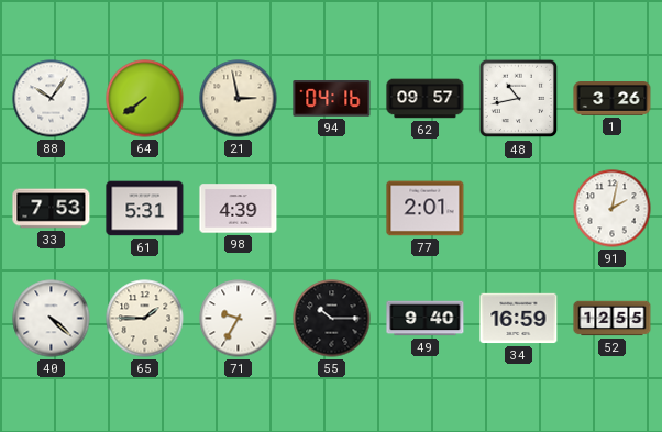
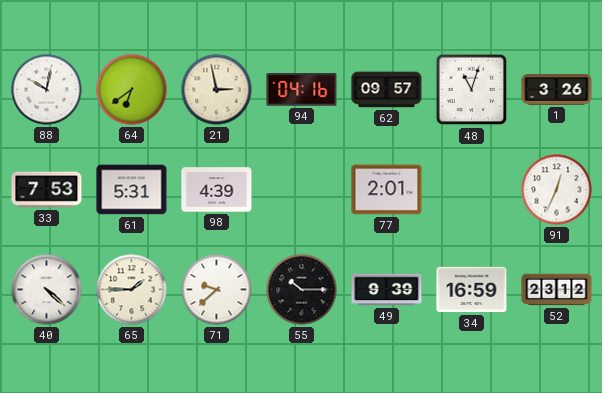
88: 10:06 -> 10:02
64: 7:39 -> 6:39
48: 10:43 -> 11:03
91: 2:02 -> 12:34
71: 9:35 -> 9:38
49: 9:40 -> 9:39
52: 12:55 -> 23:12
